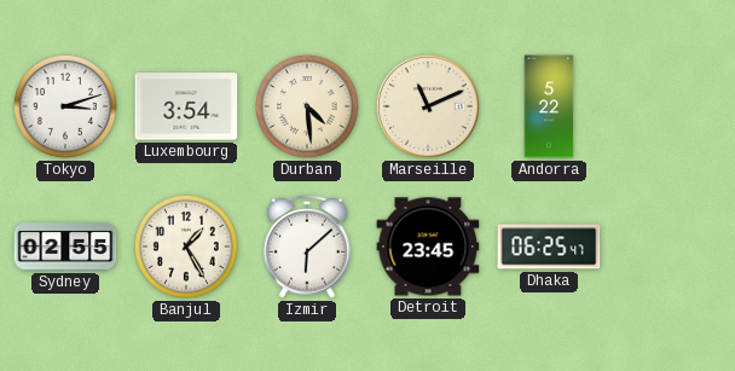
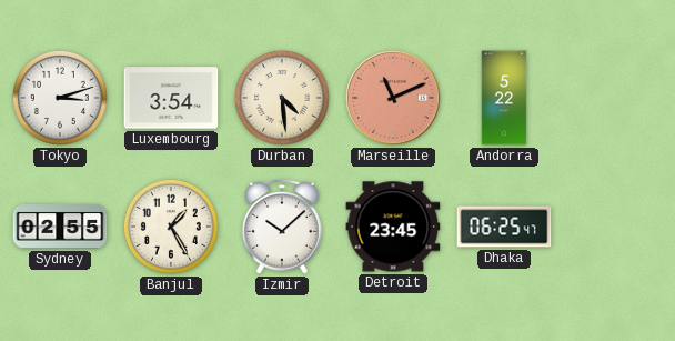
Marseille dial: cream -> salmon
Izmir: 6:08 -> 10:08
